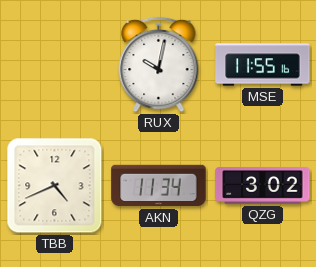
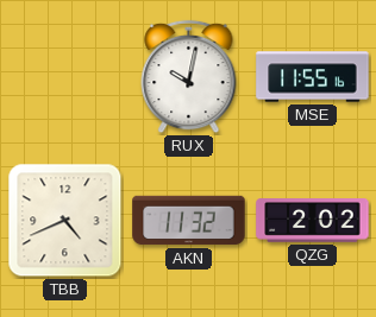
AKN: 11:34 -> 11:32
QZG: 3:02 -> 2:02
